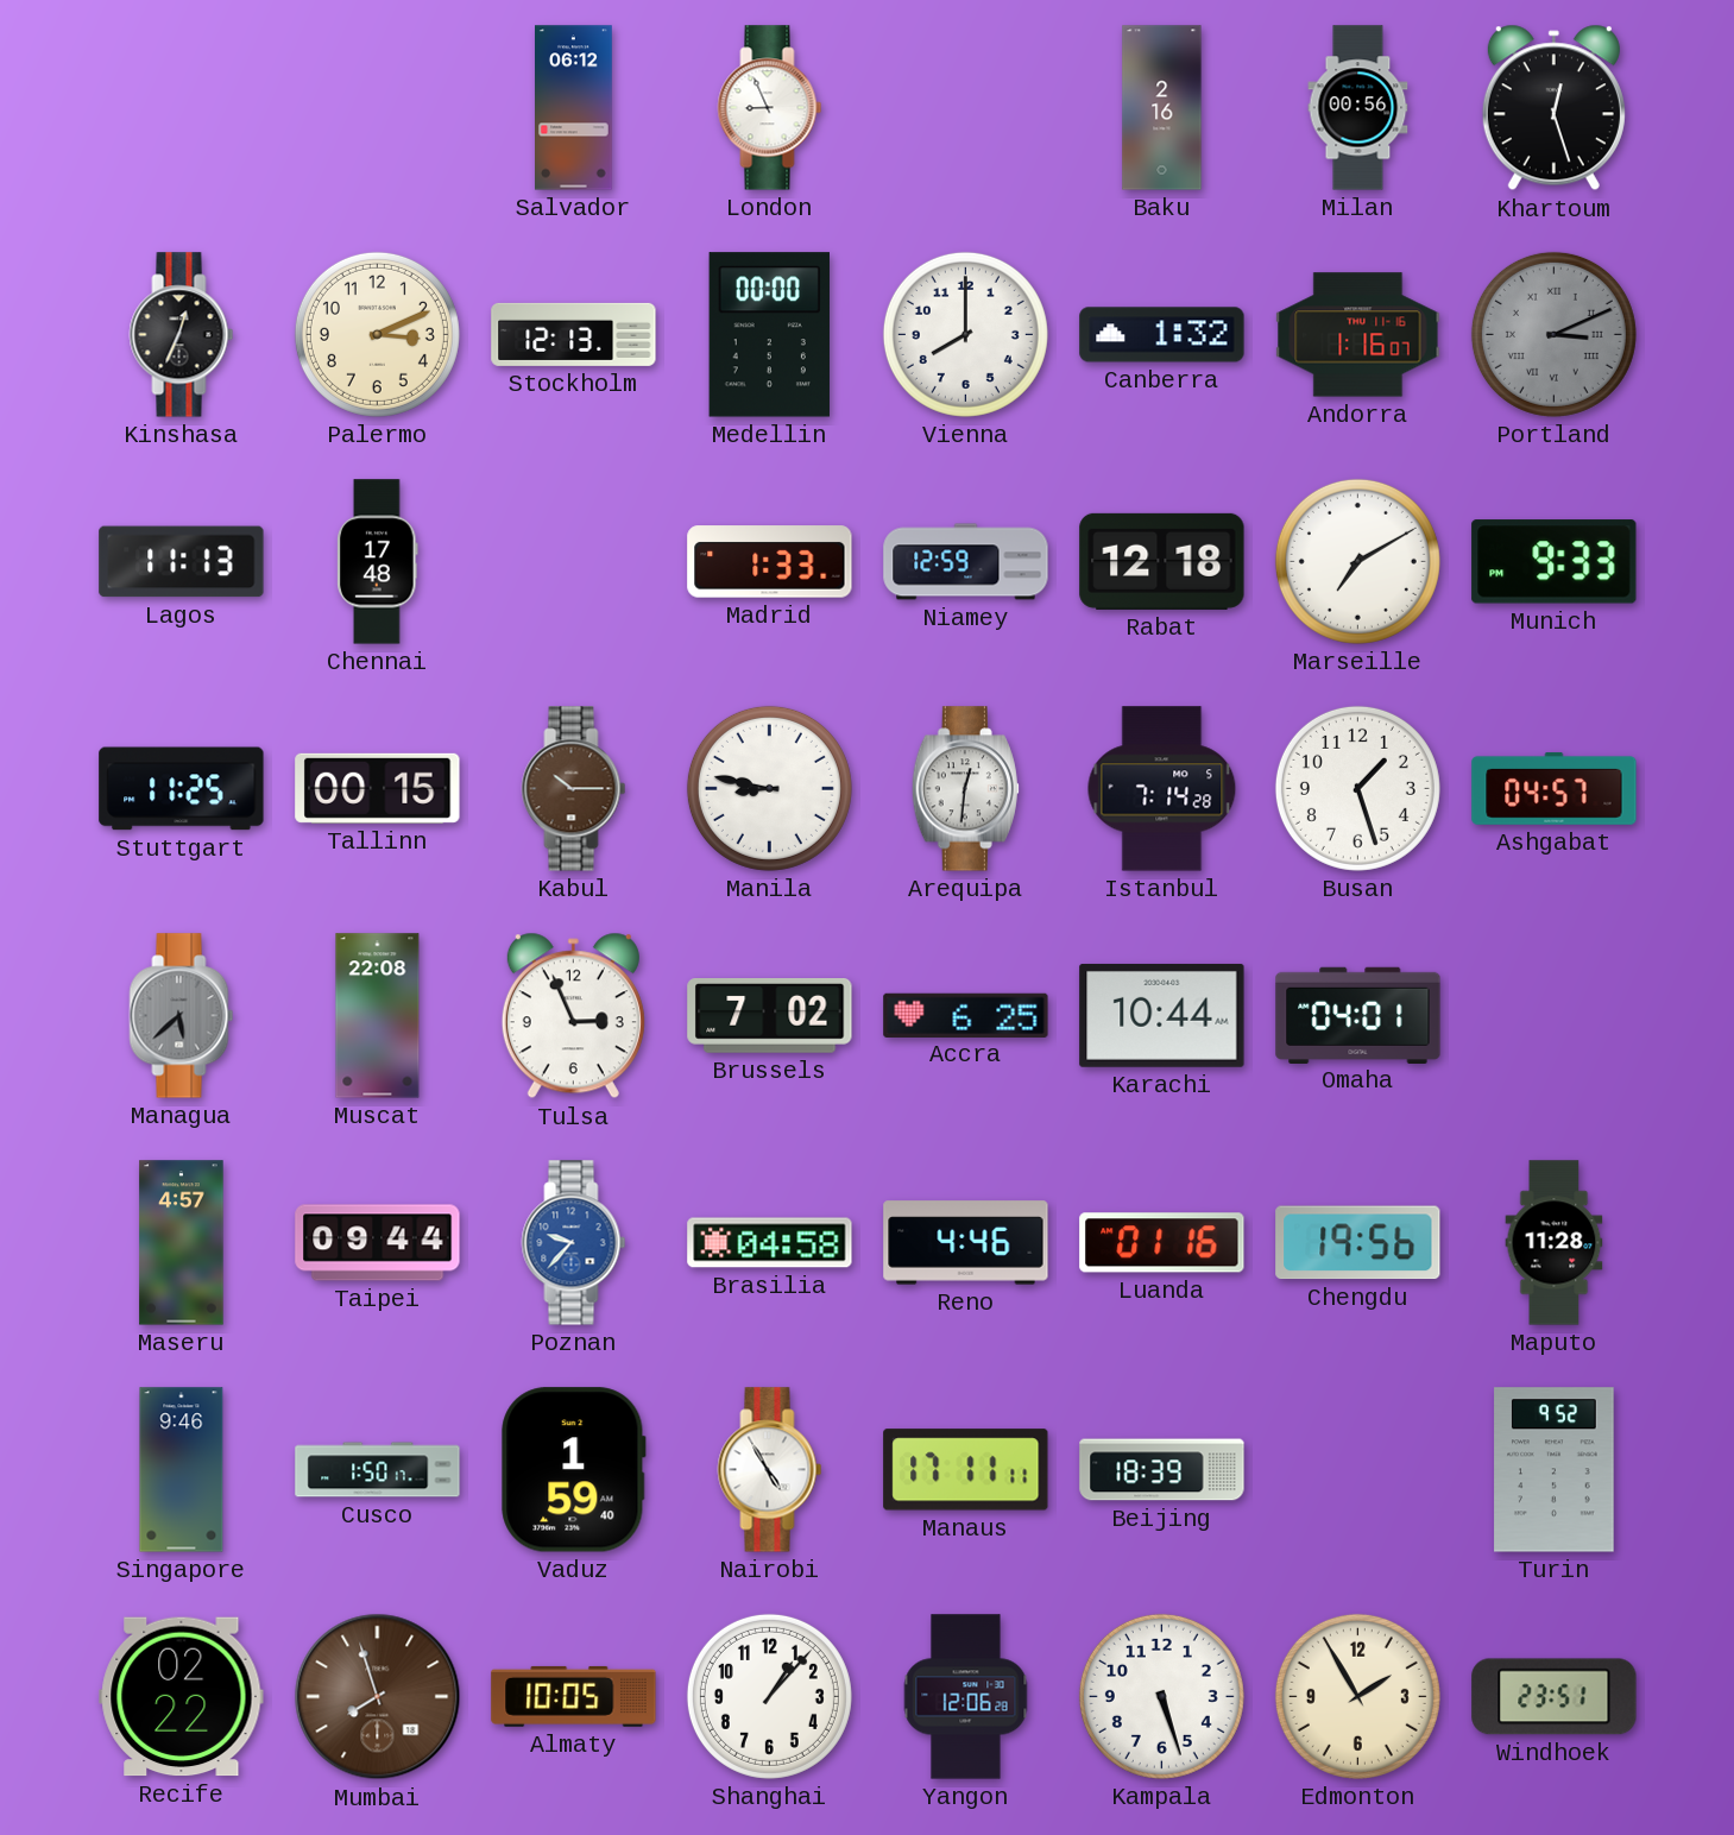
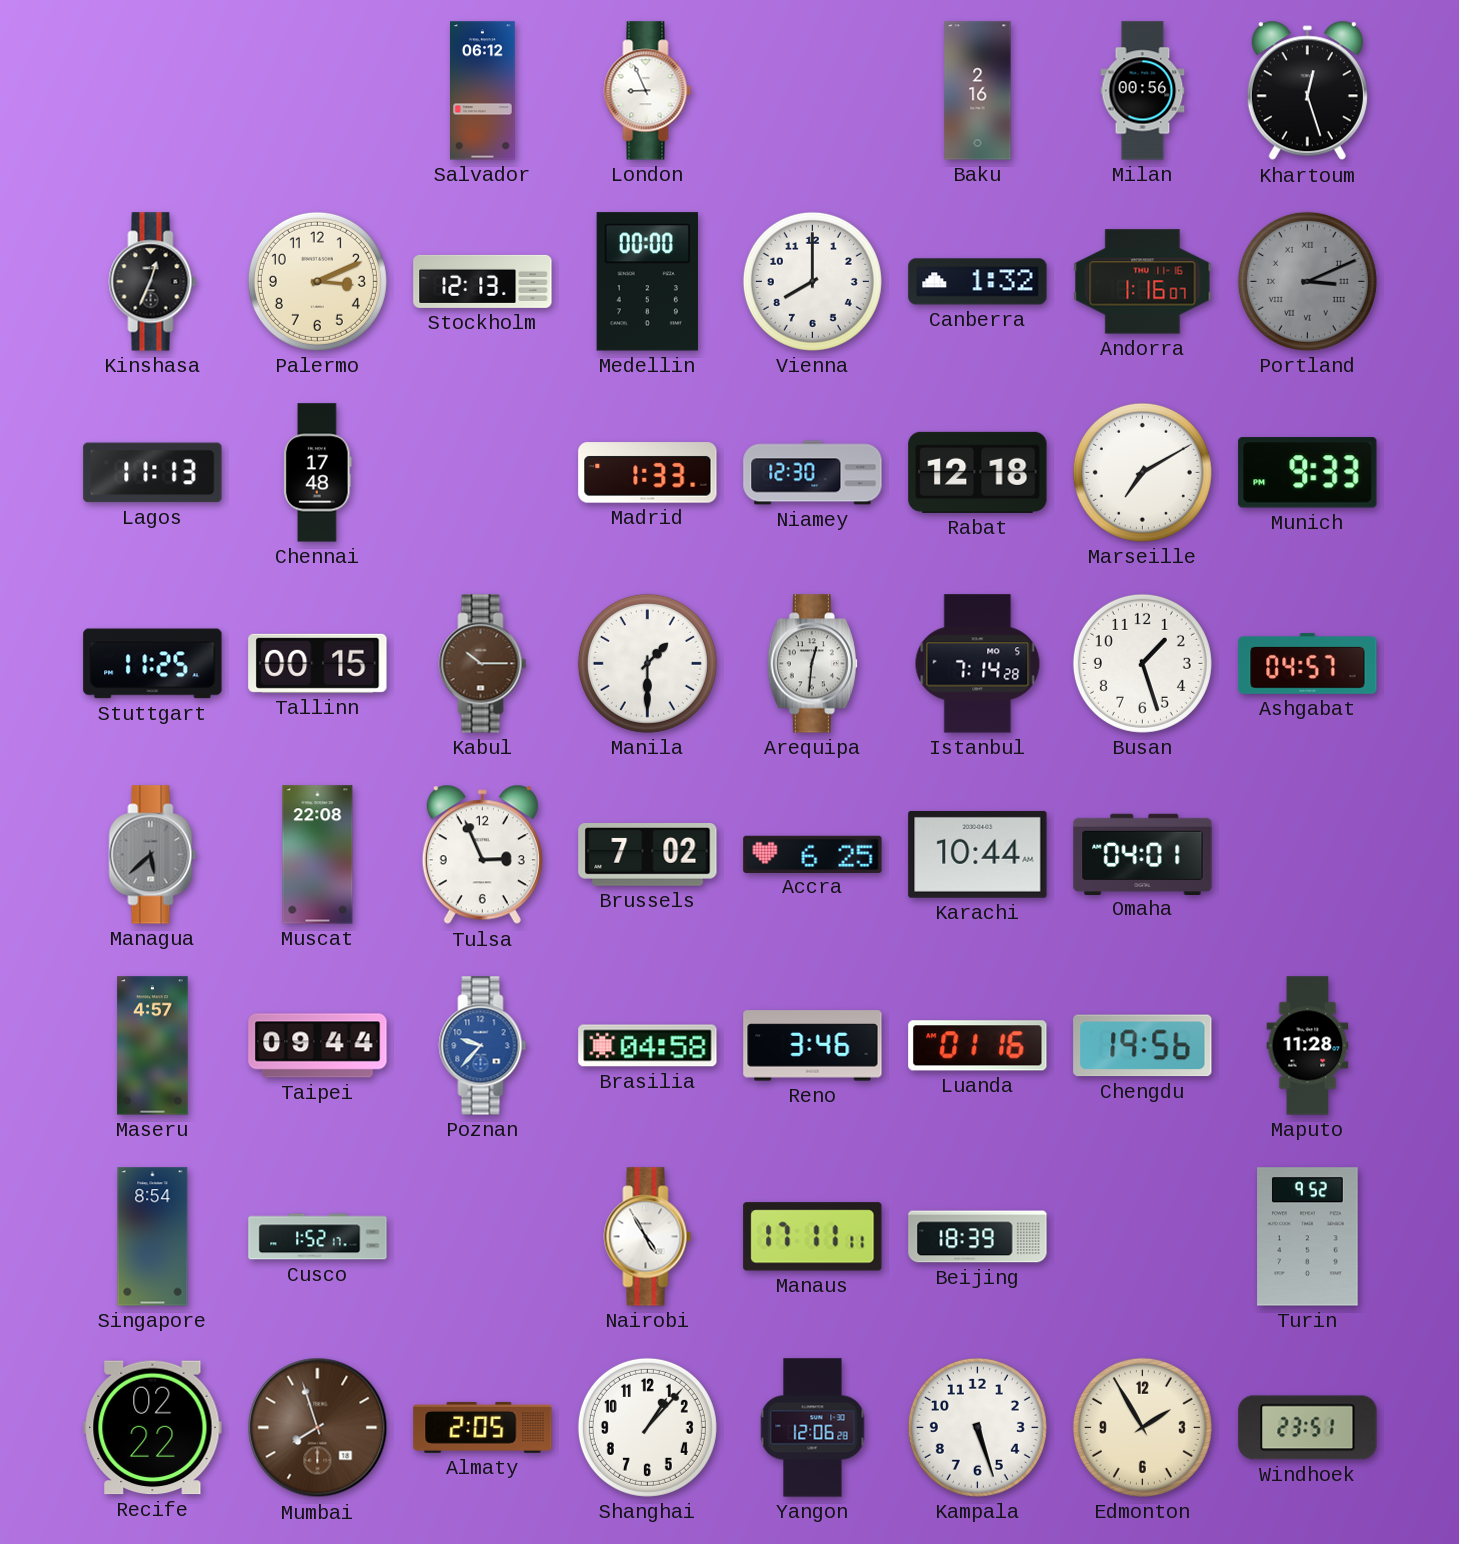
Niamey: 12:59 -> 12:30
Manila: 8:47 -> 1:30
Reno: 4:46 -> 3:46
Singapore: 9:46 -> 8:54
Cusco: 1:50 -> 1:52
Vaduz: 1:59 -> none
Almaty: 10:05 -> 2:05
